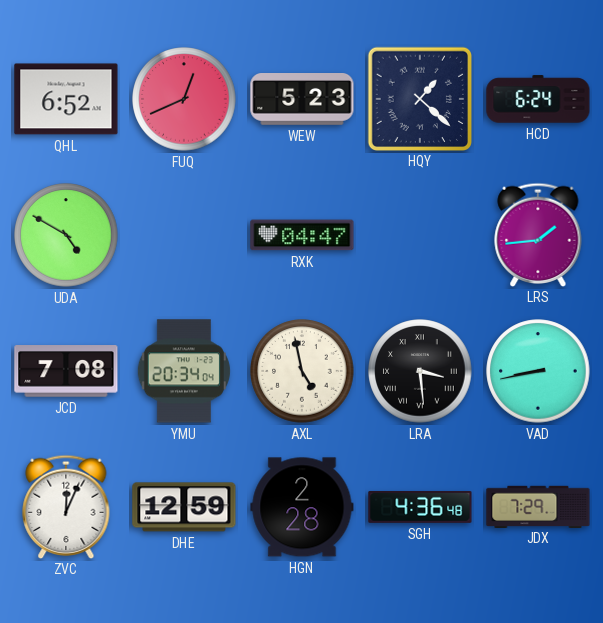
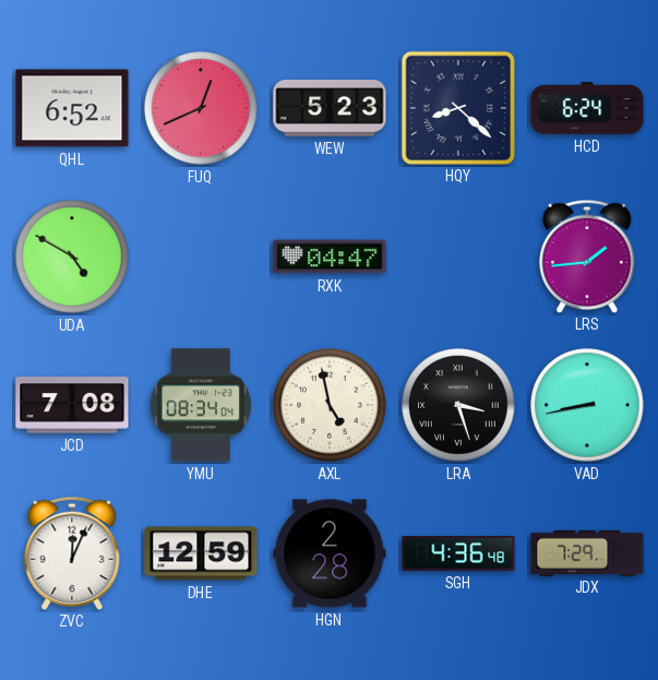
HQY: 1:22 -> 8:22
YMU: 20:34 -> 08:34
LRA: 3:29 -> 3:27
